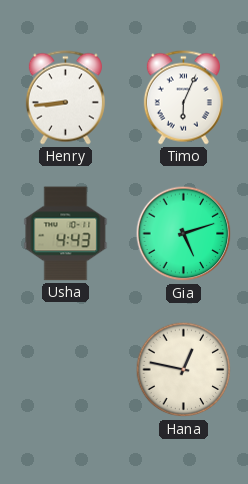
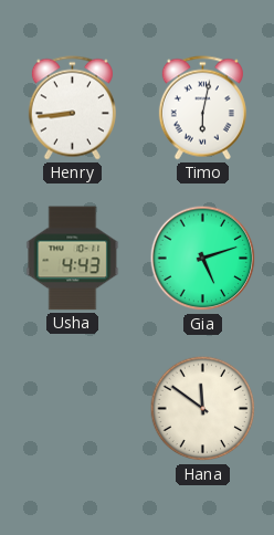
Timo: 6:04 -> 6:02
Hana: 12:47 -> 11:51
